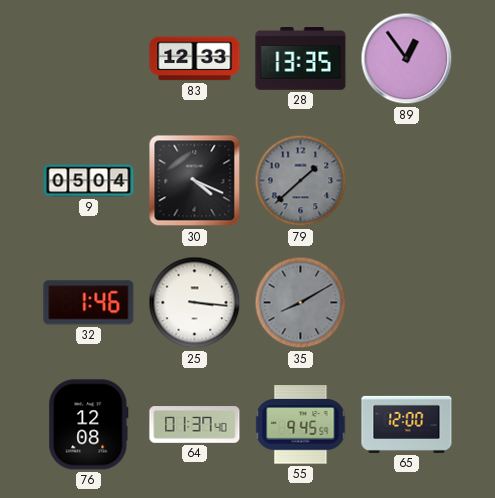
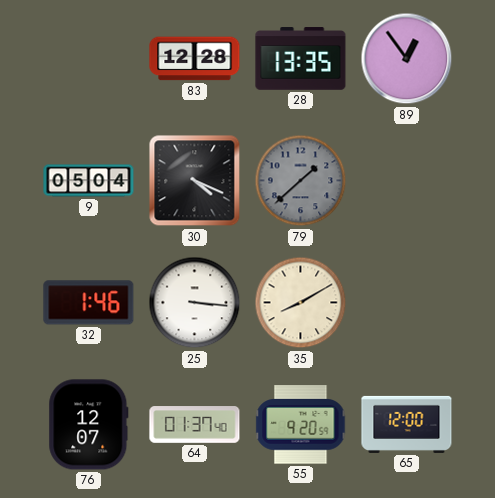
83: 12:33 -> 12:28
35 dial: grey -> cream
76: 12:08 -> 12:07
55: 9:45 -> 9:20
